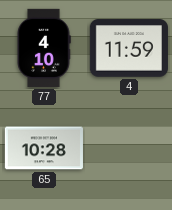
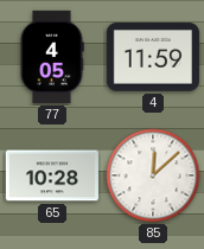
77: 4:10 -> 4:05
85: none -> 12:08
